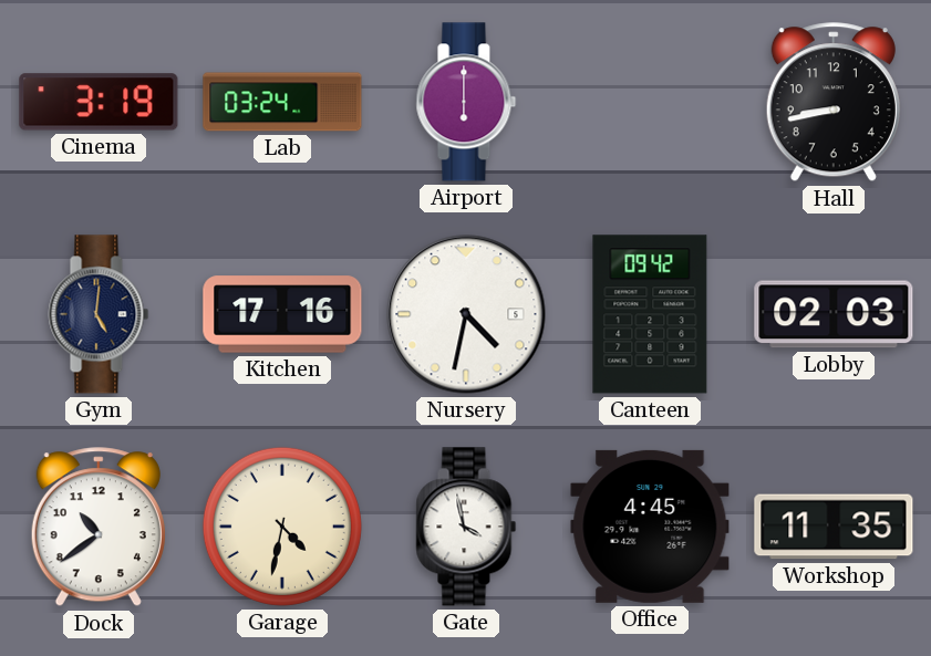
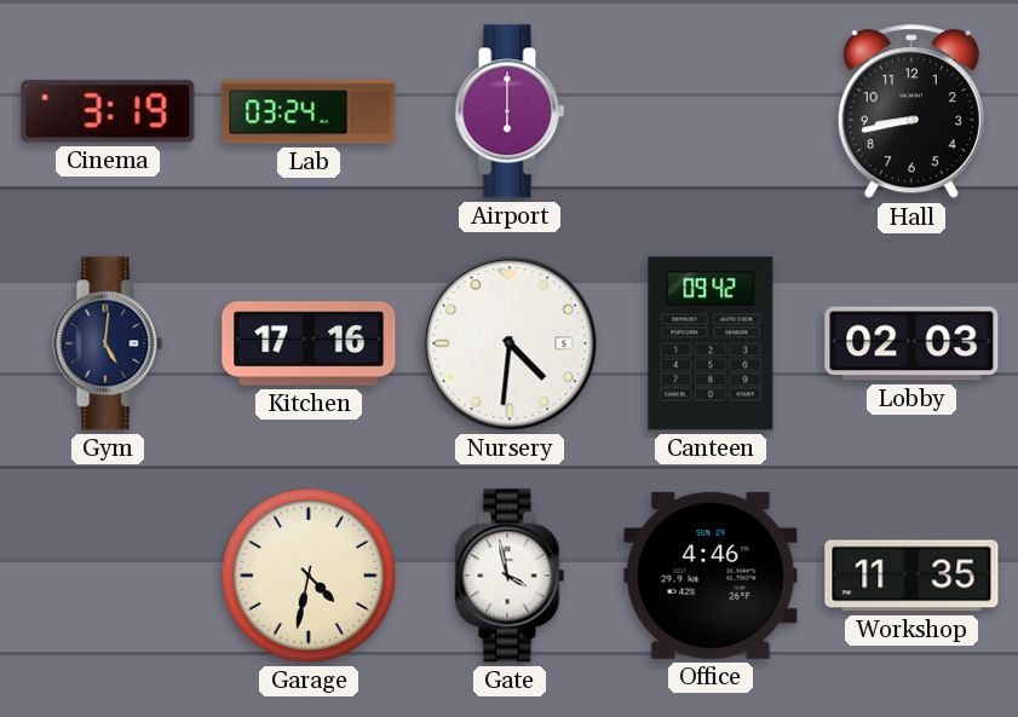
Nursery: 4:32 -> 4:31
Dock: 10:39 -> none
Office: 4:45 -> 4:46
